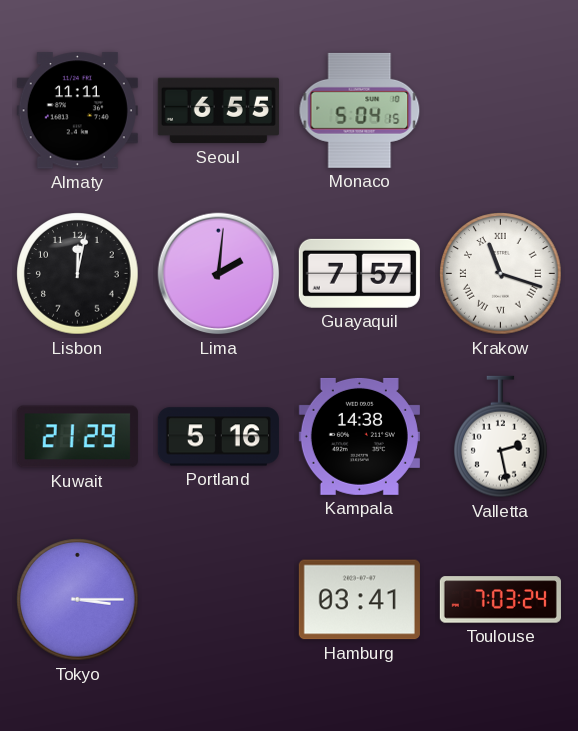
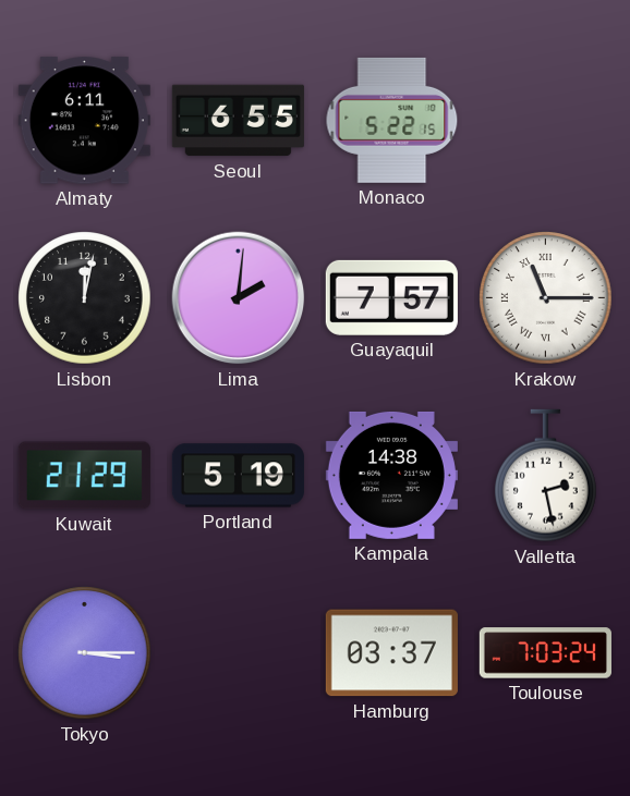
Almaty: 11:11 -> 6:11
Monaco: 5:04 -> 5:22
Krakow: 11:18 -> 11:15
Portland: 5:16 -> 5:19
Hamburg: 03:41 -> 03:37
